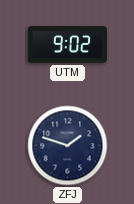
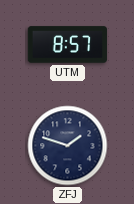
UTM: 9:02 -> 8:57
